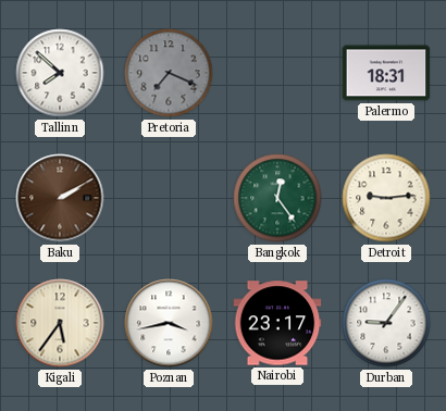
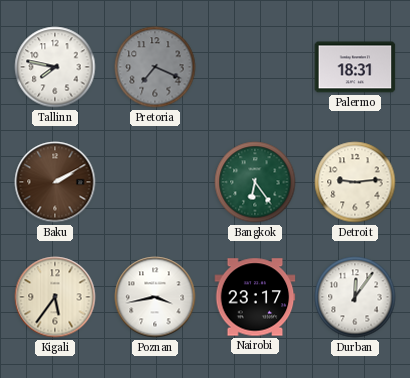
Tallinn: 7:52 -> 7:47
Bangkok: 12:24 -> 6:24
Durban: 9:06 -> 12:06
